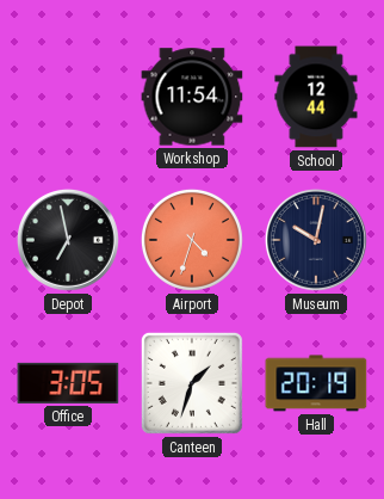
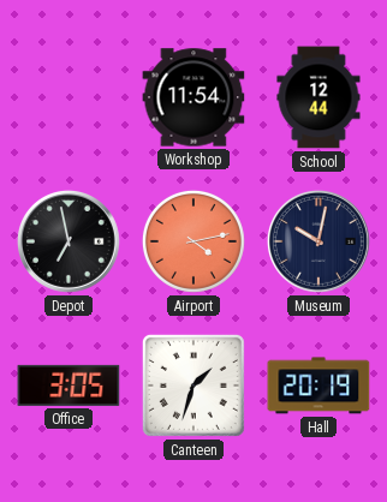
Airport: 4:33 -> 4:13
